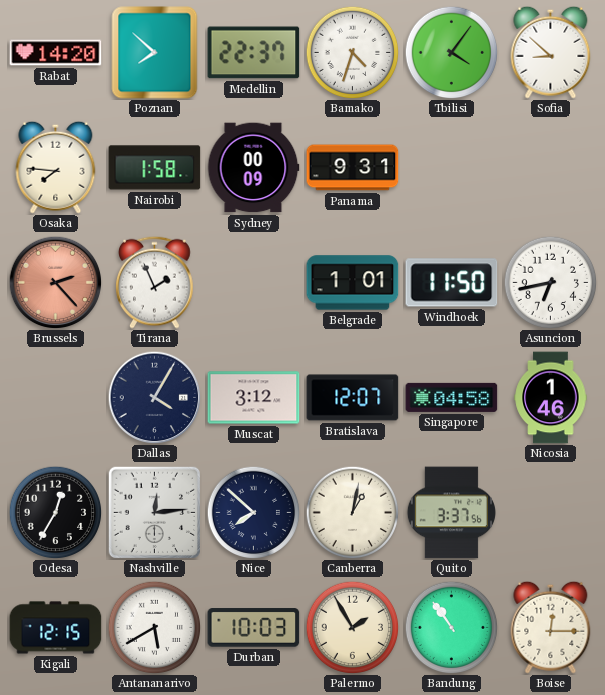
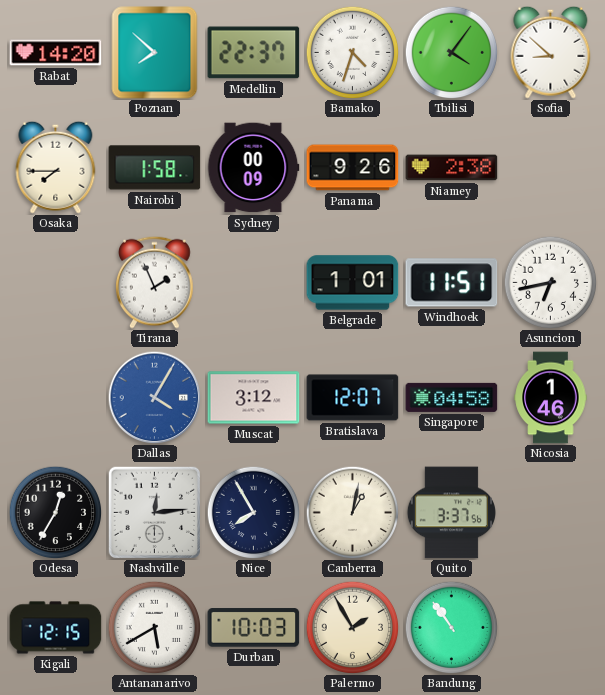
Osaka: 7:46 -> 7:45
Panama: 9:31 -> 9:26
Niamey: none -> 2:38
Brussels: 2:23 -> none
Windhoek: 11:50 -> 11:51
Dallas dial: navy -> blue
Nice: 7:52 -> 7:55
Boise: 12:15 -> none
